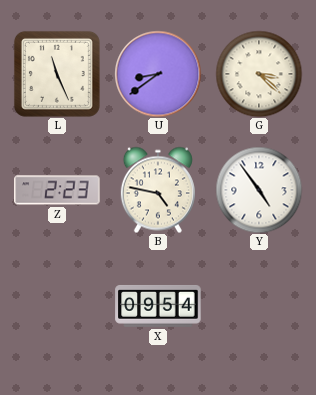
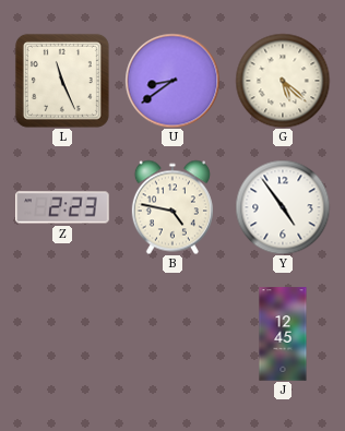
G: 3:22 -> 5:22
X: 09:54 -> none
J: none -> 12:45
